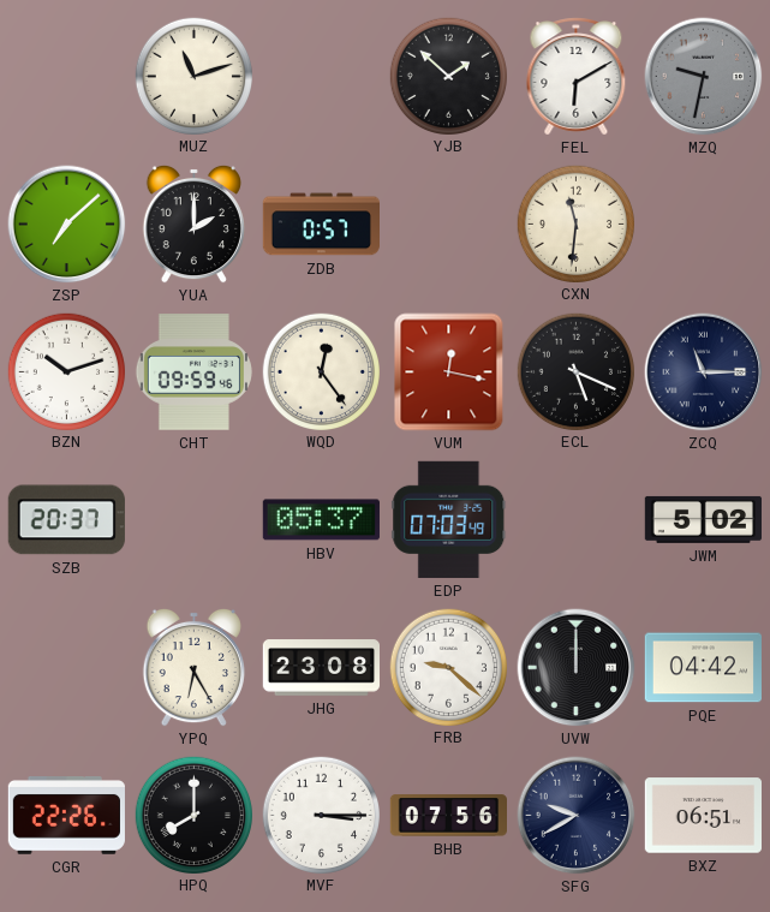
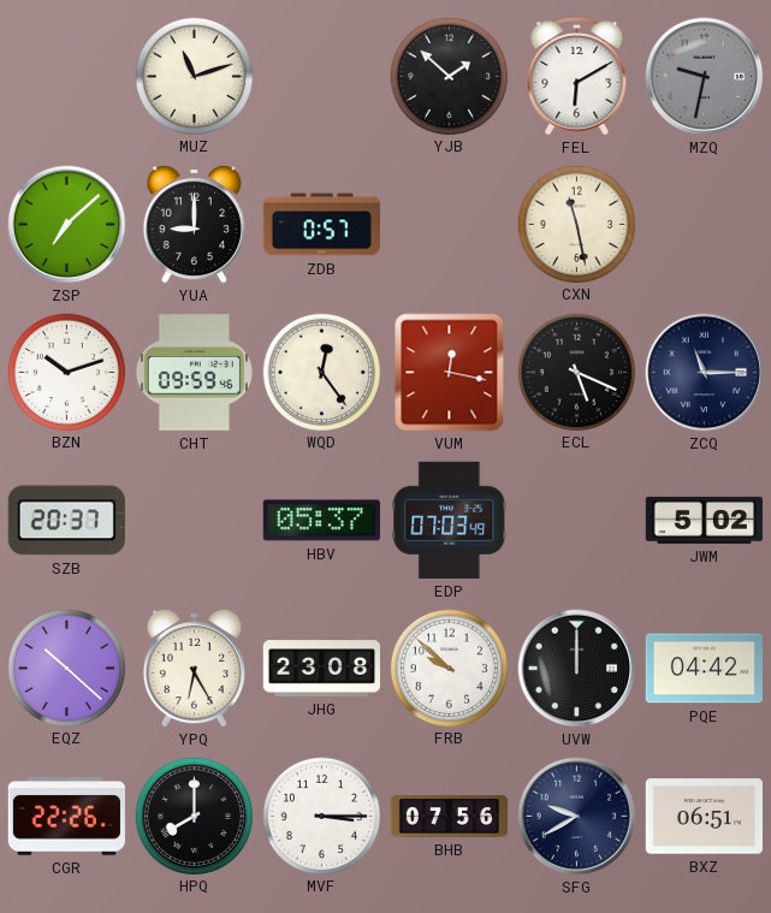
YUA: 2:00 -> 9:00
CXN: 11:31 -> 11:28
EQZ: none -> 10:22
FRB: 9:22 -> 9:52
